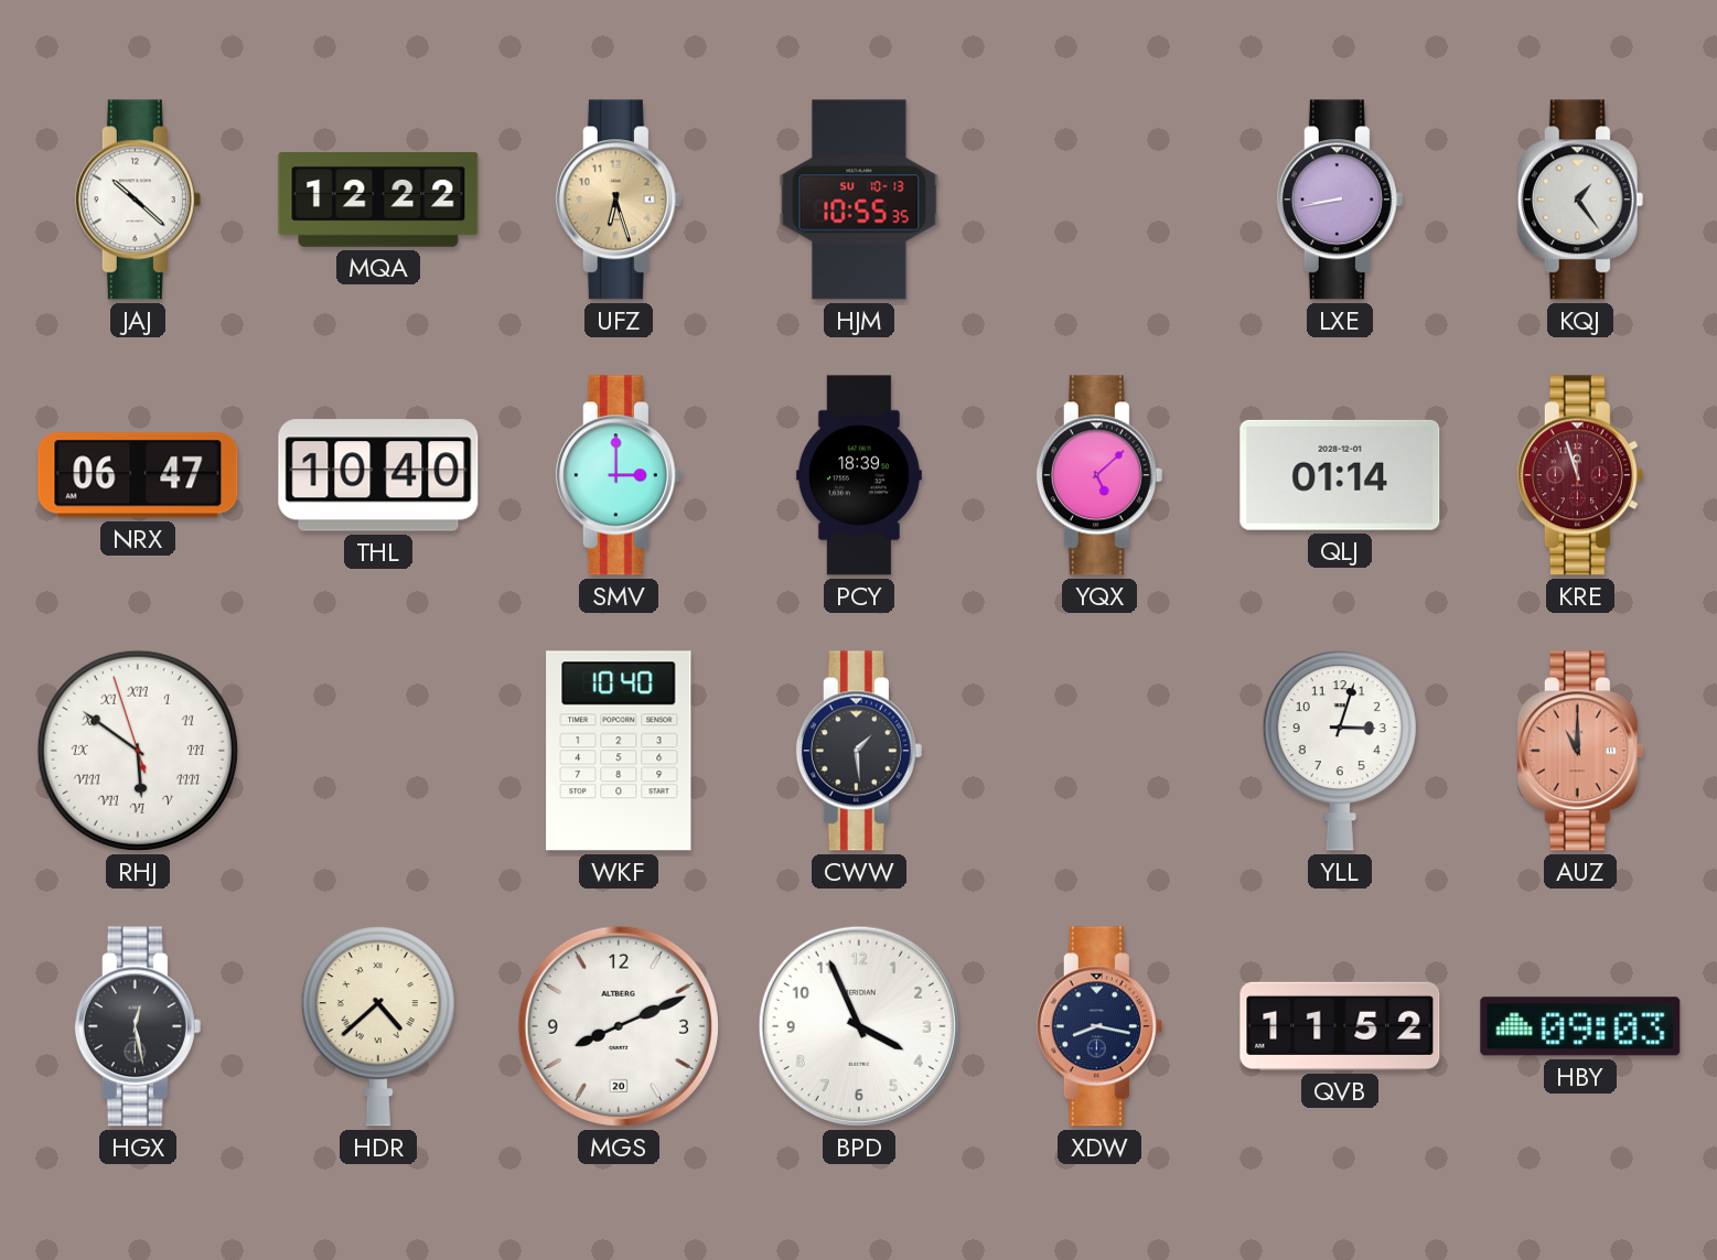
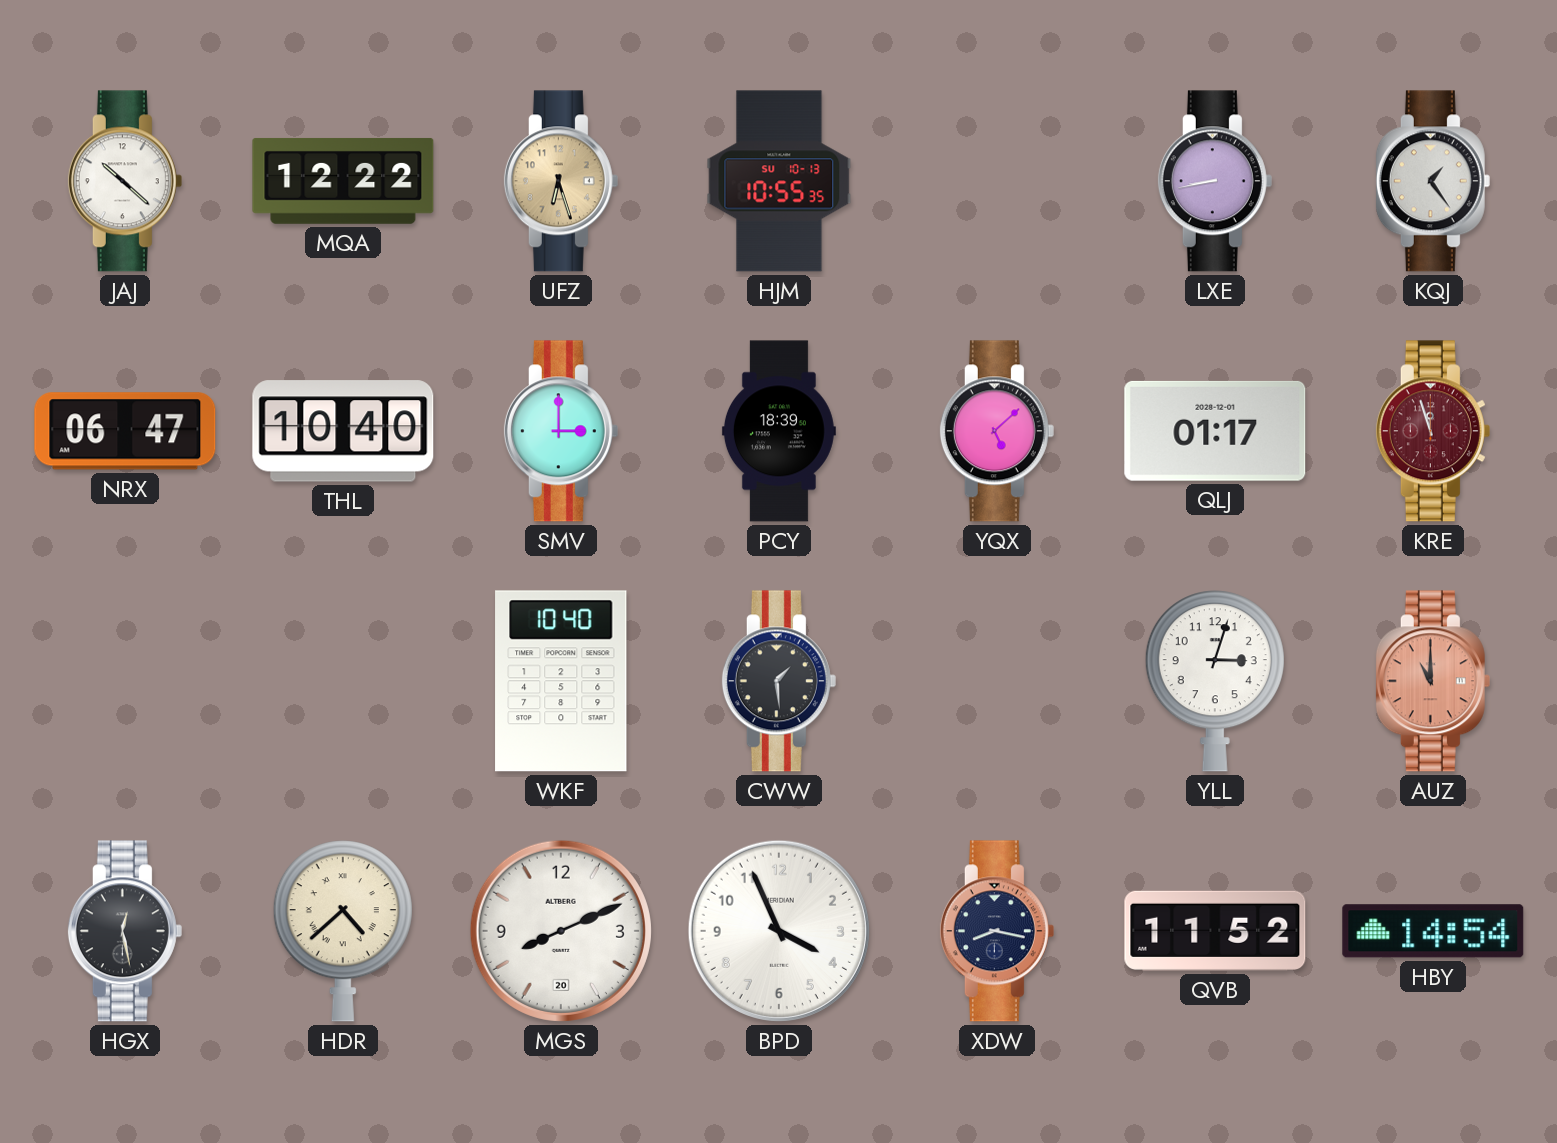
QLJ: 01:14 -> 01:17
RHJ: 5:50 -> none
HBY: 09:03 -> 14:54
